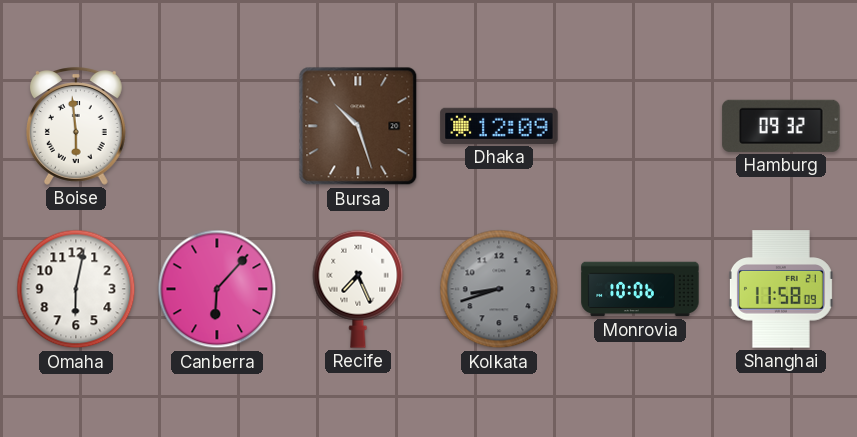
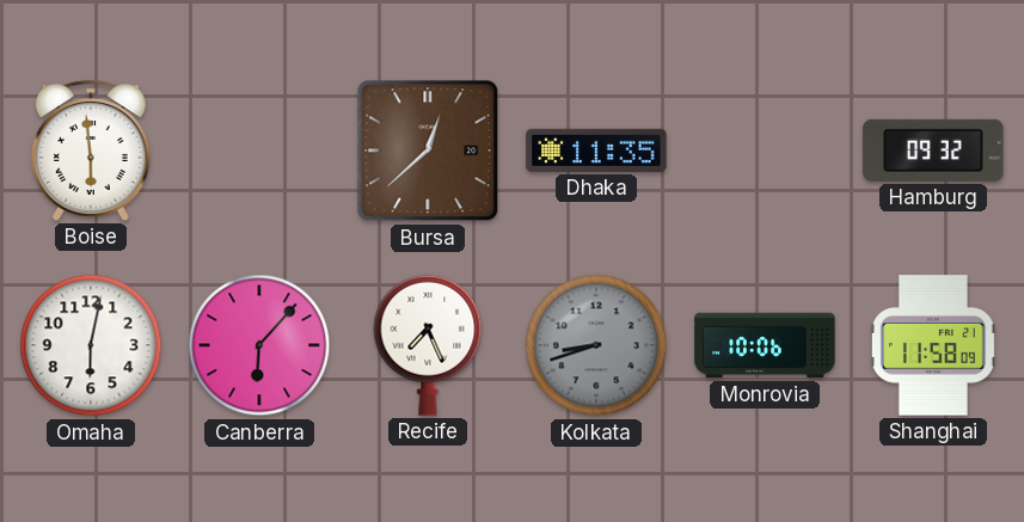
Bursa: 10:27 -> 12:38
Dhaka: 12:09 -> 11:35
